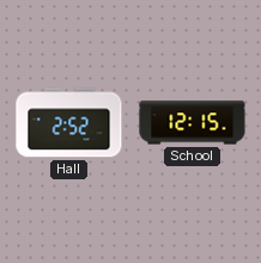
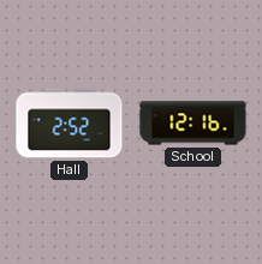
School: 12:15 -> 12:16
